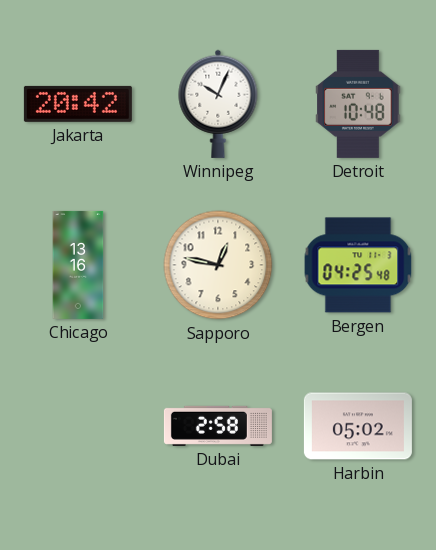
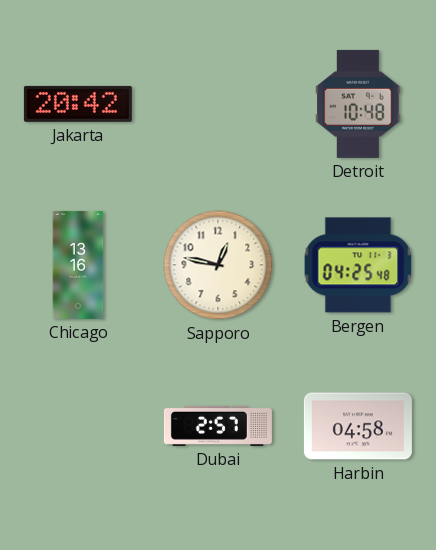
Winnipeg: 10:04 -> none
Dubai: 2:58 -> 2:57
Harbin: 05:02 -> 04:58
